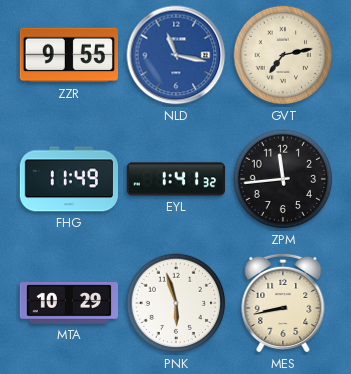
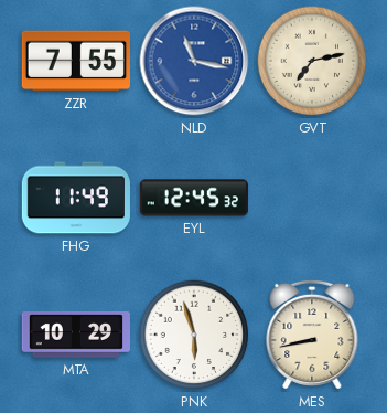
ZZR: 9:55 -> 7:55
EYL: 1:41 -> 12:45
ZPM: 11:44 -> none
